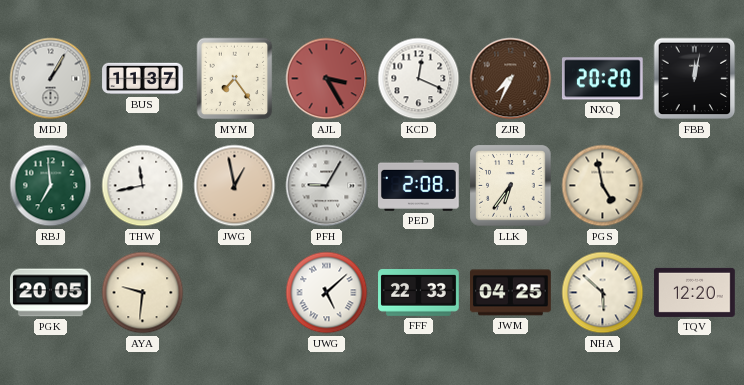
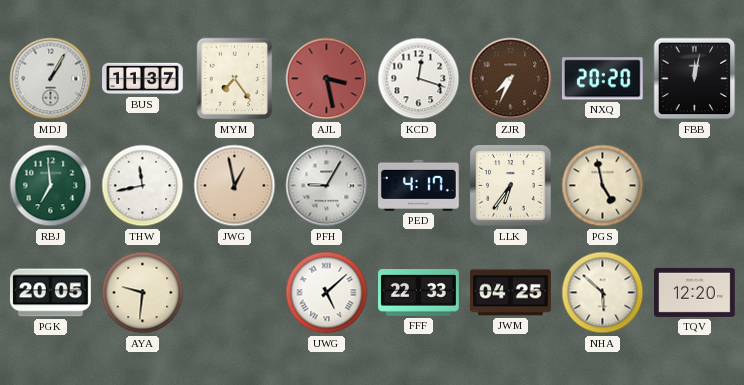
AJL: 3:25 -> 3:28
KCD: 12:19 -> 12:18
PED: 2:08 -> 4:17
